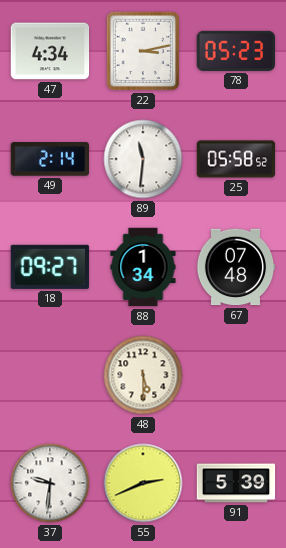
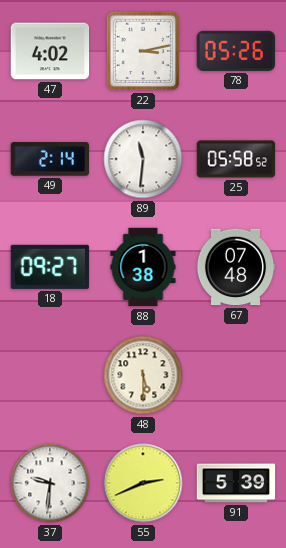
47: 4:34 -> 4:02
78: 05:23 -> 05:26
88: 1:34 -> 1:38
